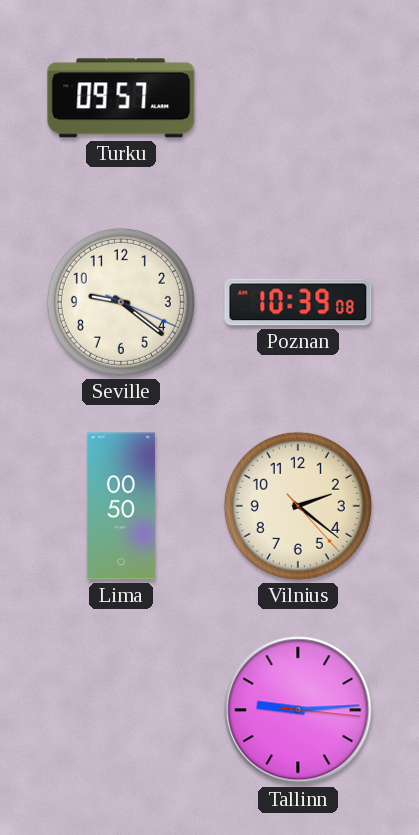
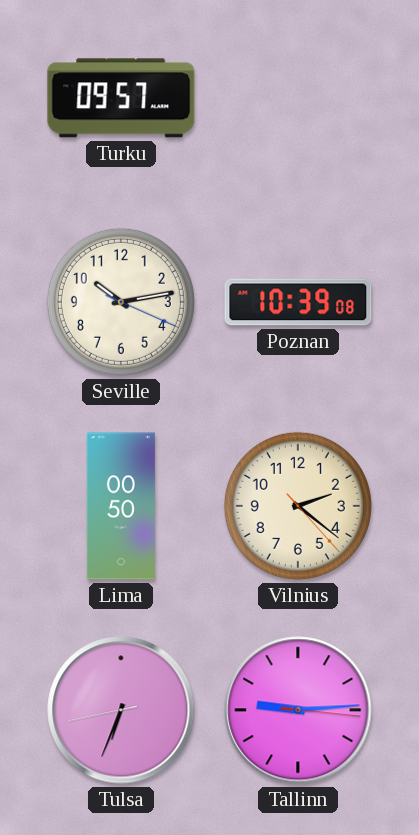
Seville: 9:21 -> 10:13
Tulsa: none -> 6:33
